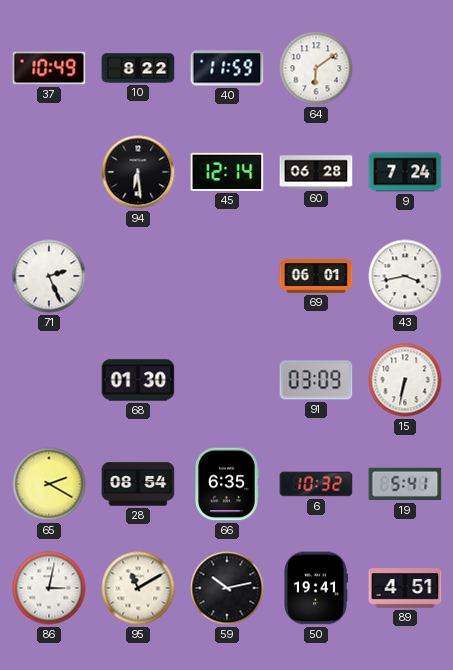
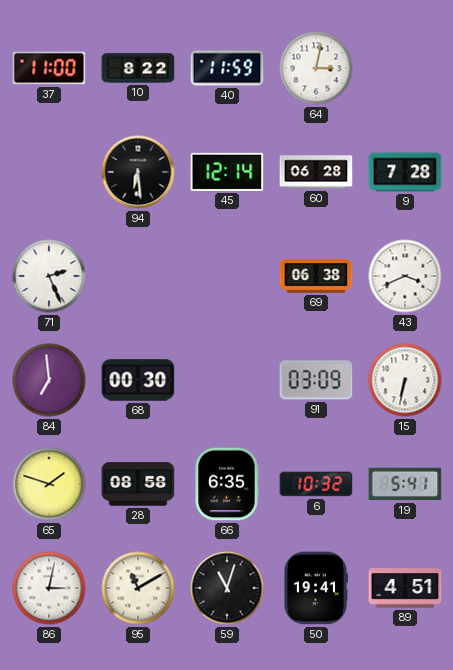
37: 10:49 -> 11:00
64: 6:09 -> 3:02
9: 7:24 -> 7:28
69: 06:01 -> 06:38
43: 3:43 -> 3:41
84: none -> 6:59
68: 01:30 -> 00:30
65: 2:20 -> 1:48
28: 08:54 -> 08:58
59: 10:13 -> 11:03
